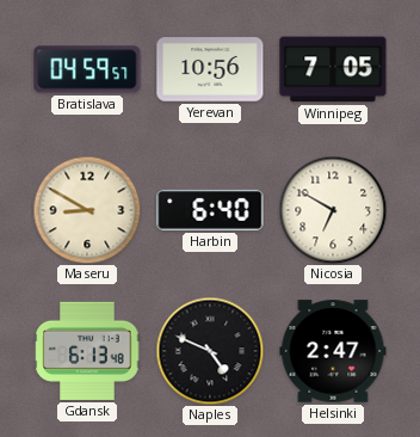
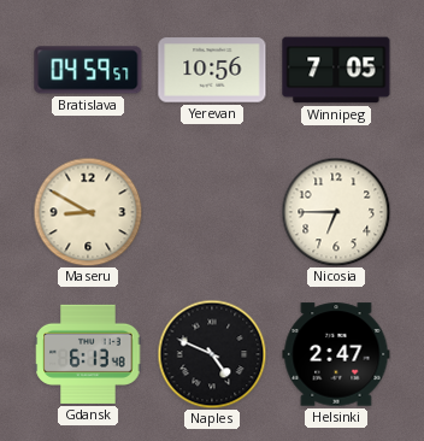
Harbin: 6:40 -> none
Nicosia: 6:50 -> 6:45
